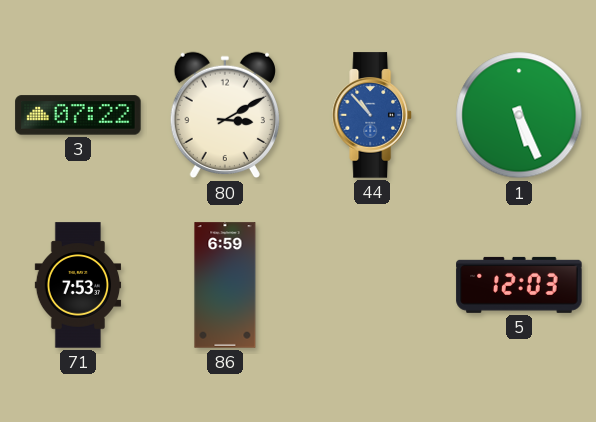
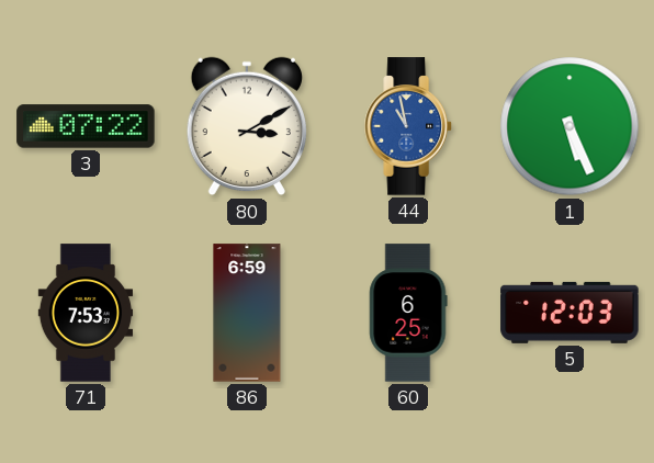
44: 10:53 -> 10:58
60: none -> 6:25
